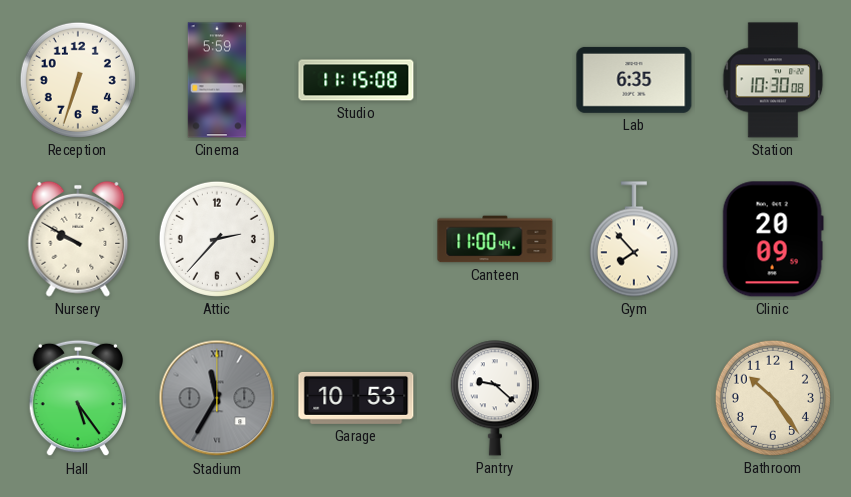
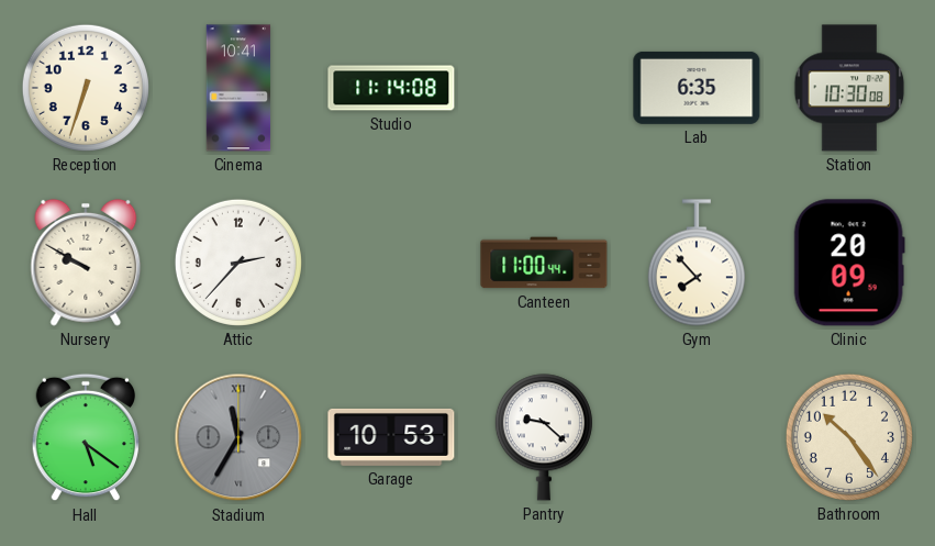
Cinema: 5:59 -> 10:41
Studio: 11:15 -> 11:14
Hall: 5:24 -> 5:21
